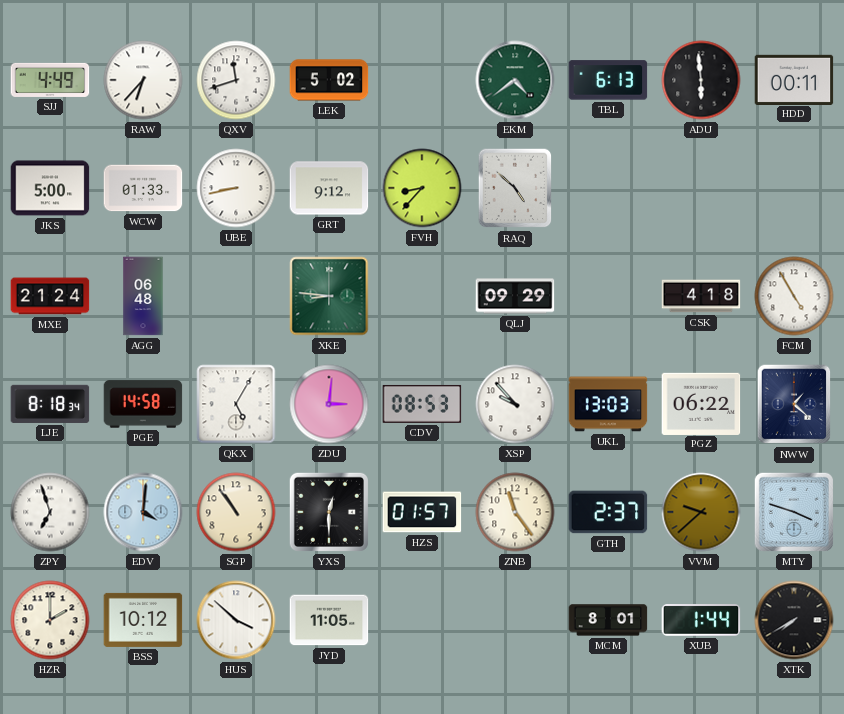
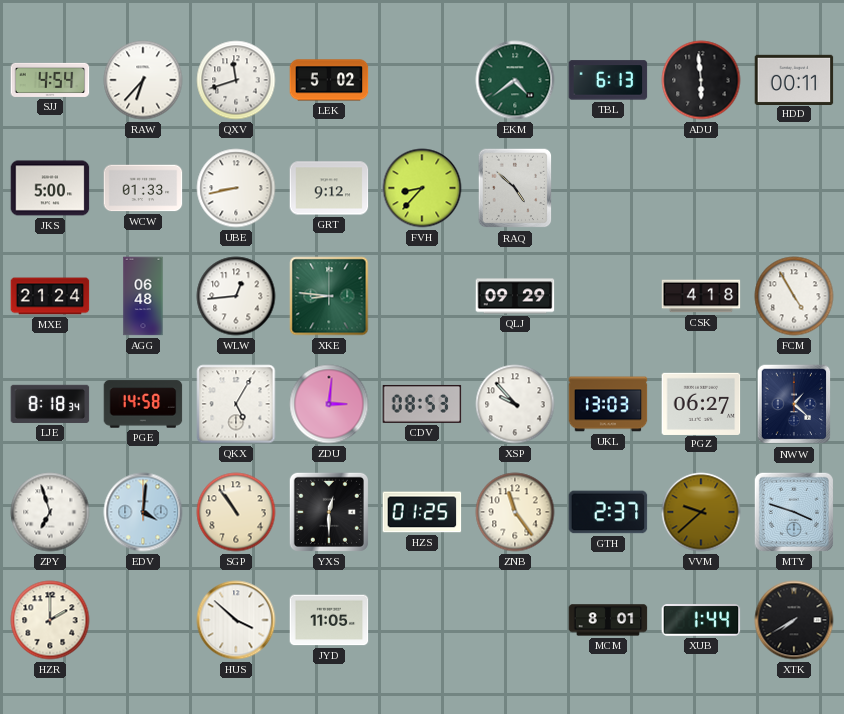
SJJ: 4:49 -> 4:54
WLW: none -> 12:44
PGZ: 06:22 -> 06:27
HZS: 01:57 -> 01:25
BSS: 10:12 -> none
